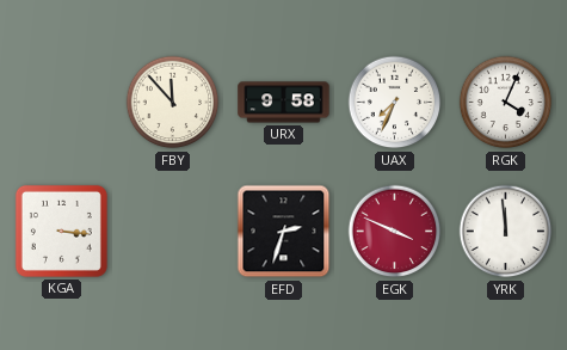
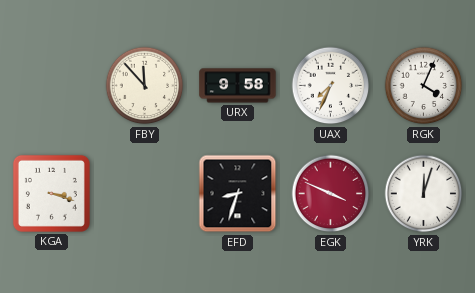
KGA: 3:16 -> 3:18
EFD: 2:33 -> 8:33
YRK: 11:59 -> 12:03
